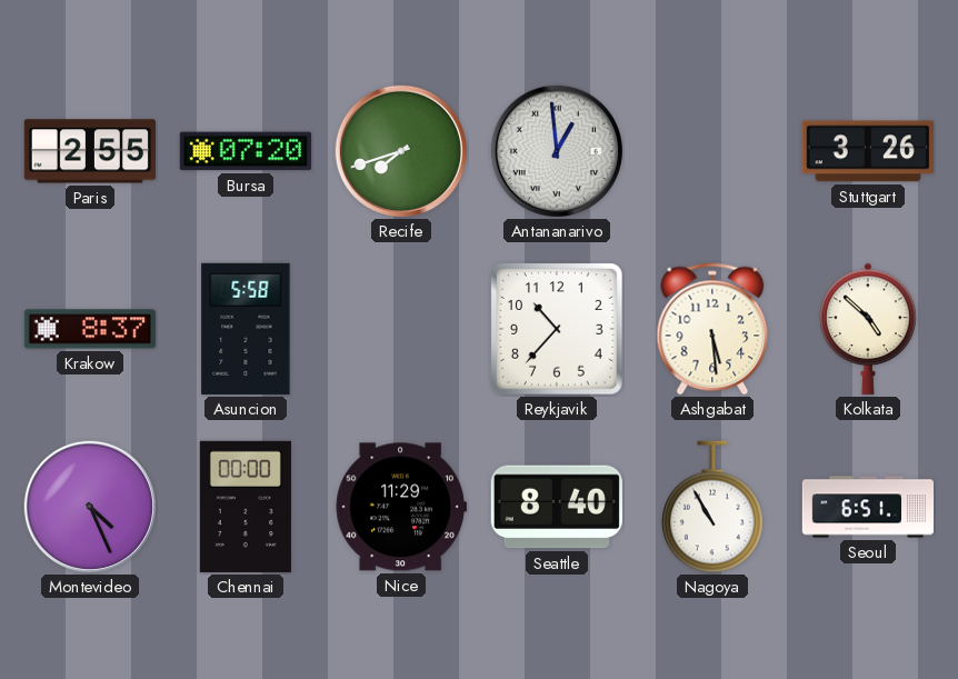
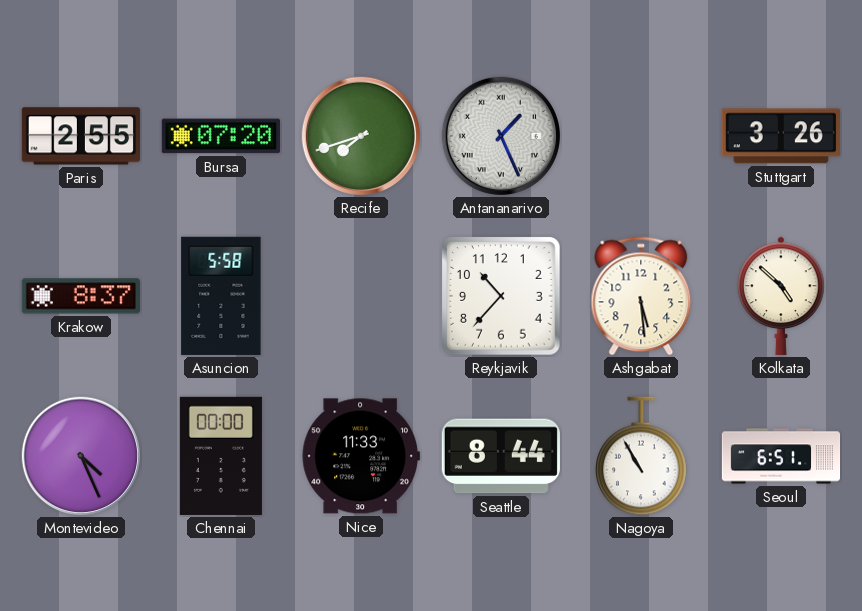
Antananarivo: 12:59 -> 1:26
Nice: 11:29 -> 11:33
Seattle: 8:40 -> 8:44
